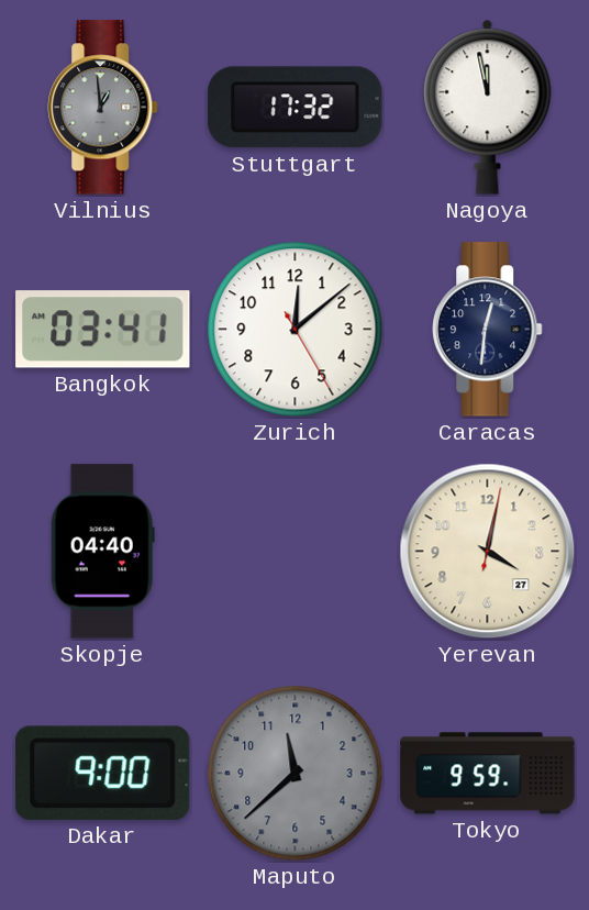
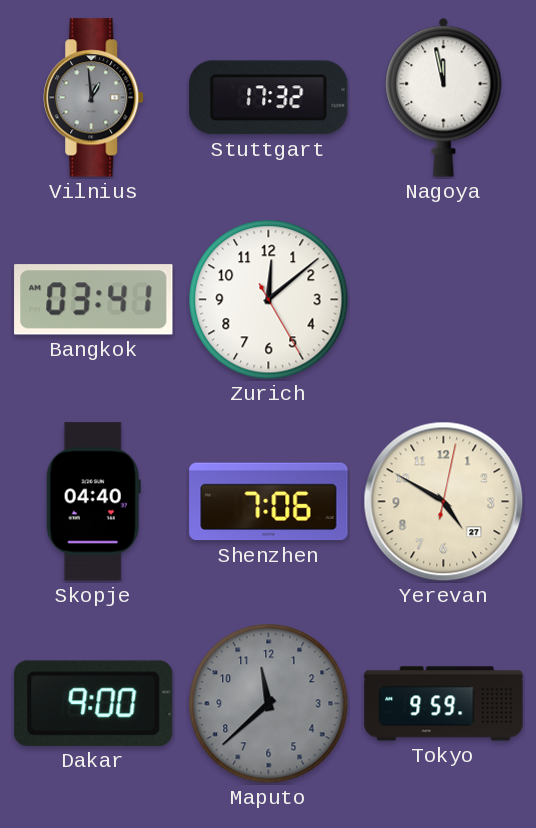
Caracas: 12:31 -> none
Shenzhen: none -> 7:06
Yerevan: 4:02 -> 4:50
